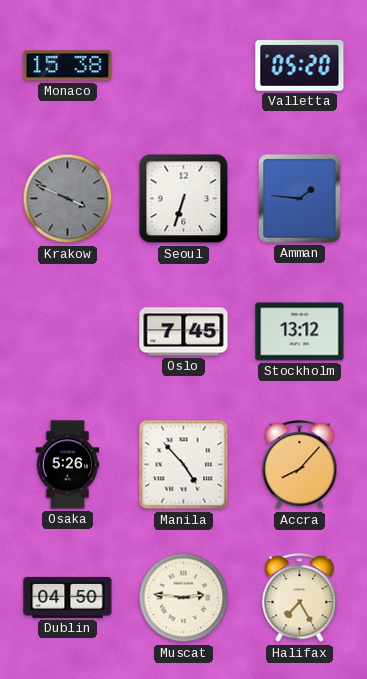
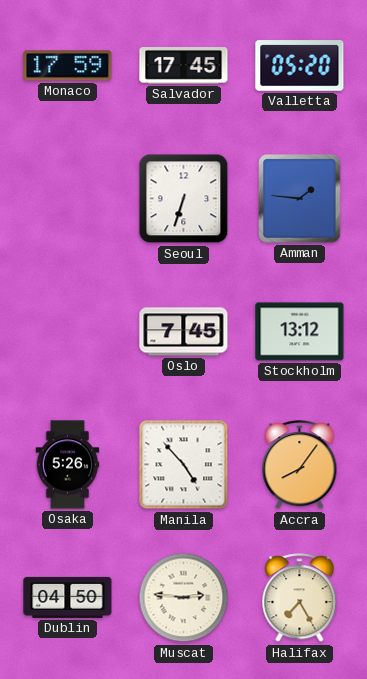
Monaco: 15:38 -> 17:59
Salvador: none -> 17:45
Krakow: 3:49 -> none
Accra: 8:07 -> 8:06
